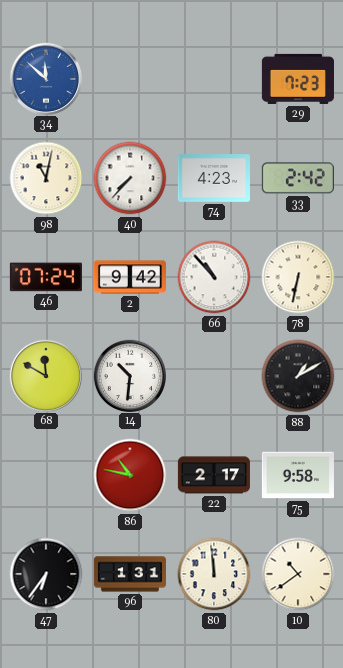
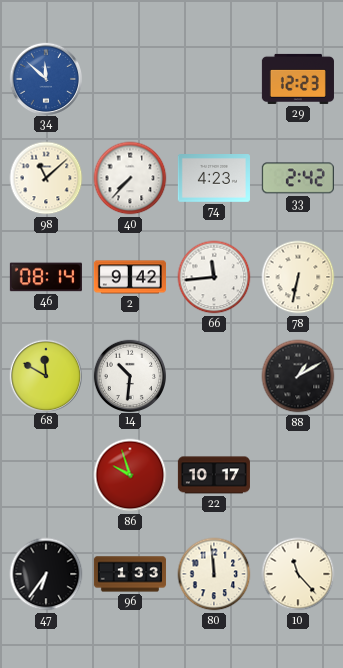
29: 7:23 -> 12:23
98: 11:02 -> 11:08
46: 07:24 -> 08:14
66: 10:53 -> 11:44
86: 10:47 -> 9:57
22: 2:17 -> 10:17
75: 9:58 -> none
96: 1:31 -> 1:33
10: 10:39 -> 11:23
